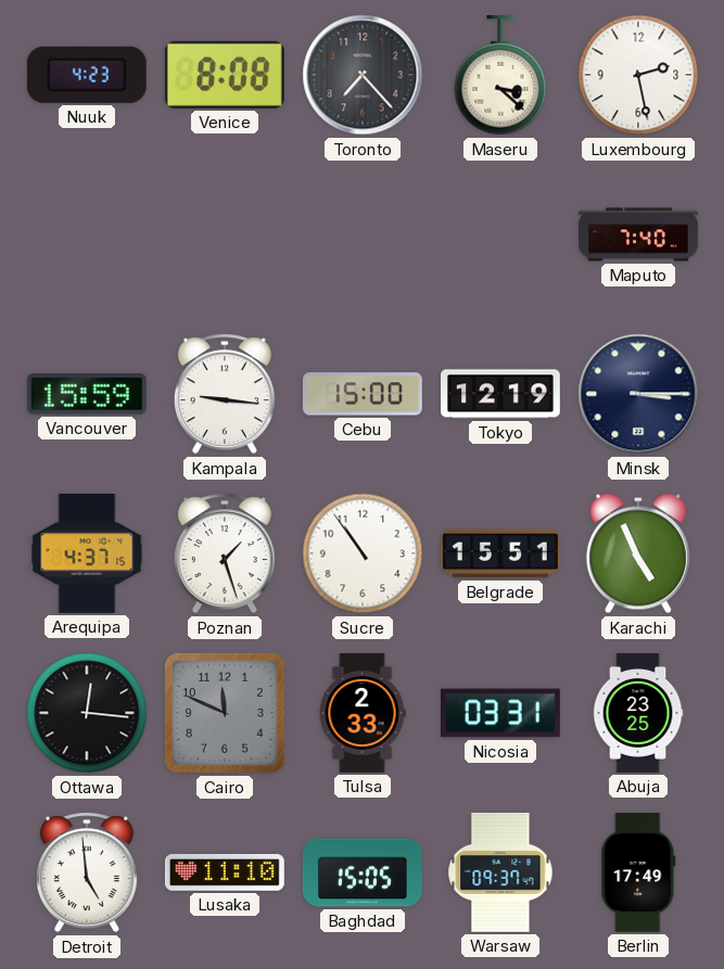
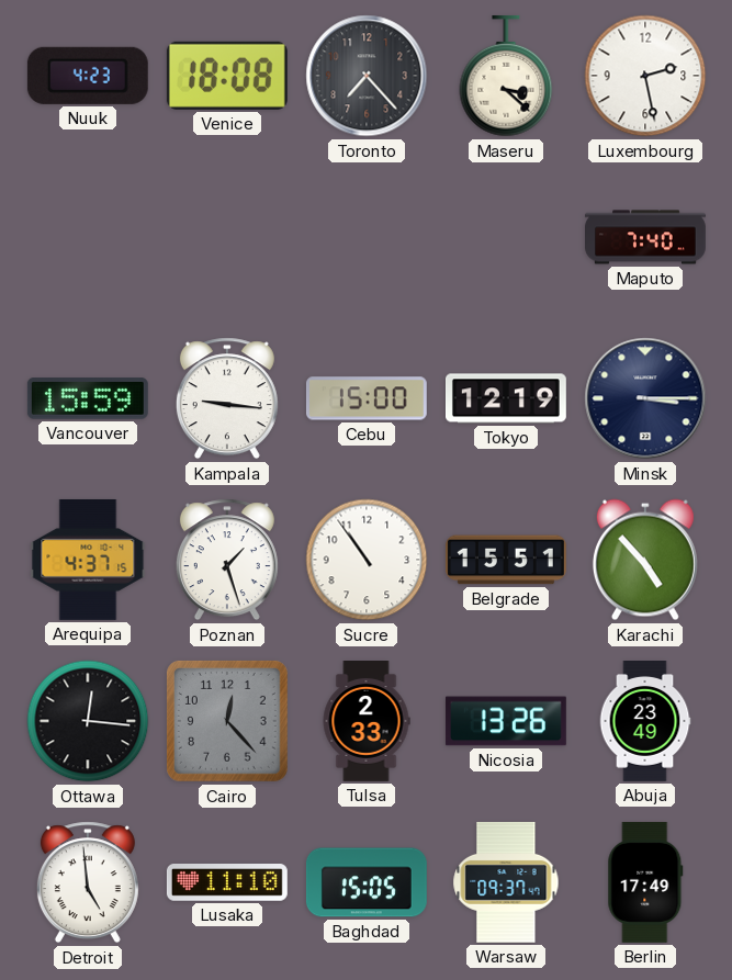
Venice: 8:08 -> 18:08
Karachi: 4:56 -> 4:53
Cairo: 11:49 -> 12:23
Nicosia: 03:31 -> 13:26
Abuja: 23:25 -> 23:49
